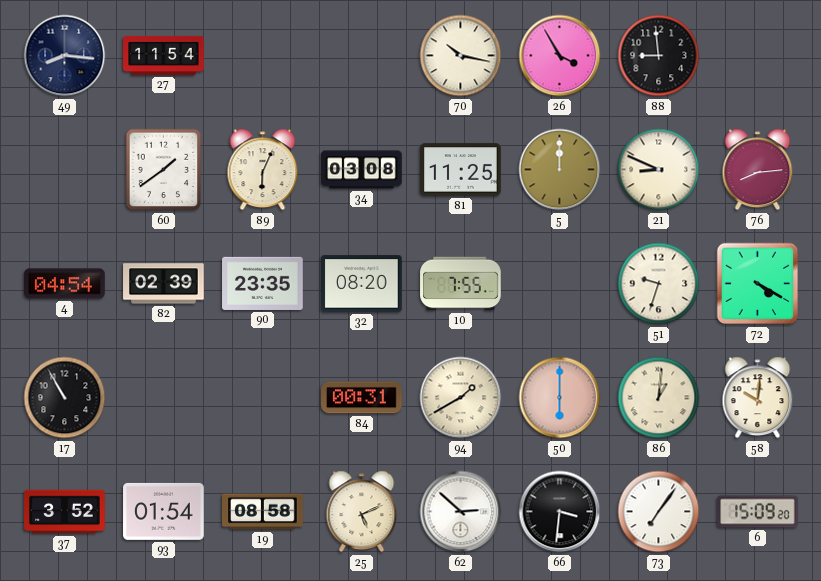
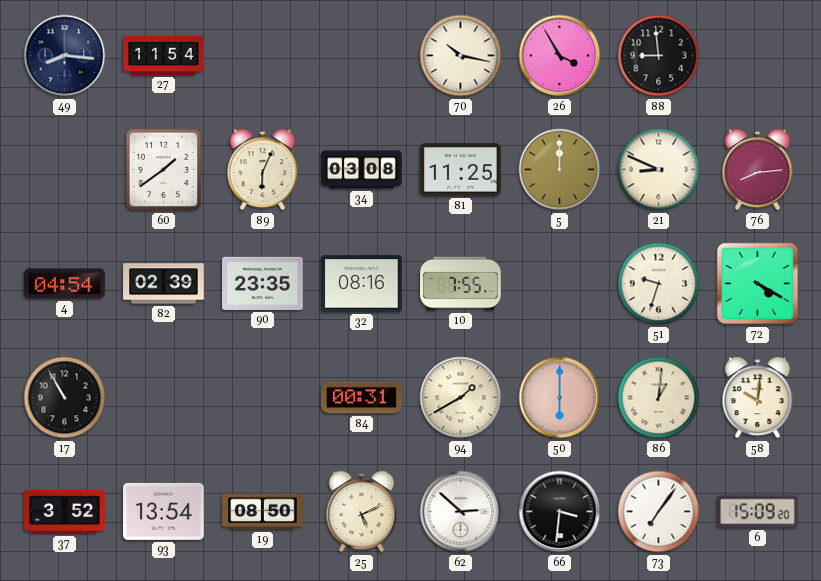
32: 08:20 -> 08:16
93: 01:54 -> 13:54
19: 08:58 -> 08:50
